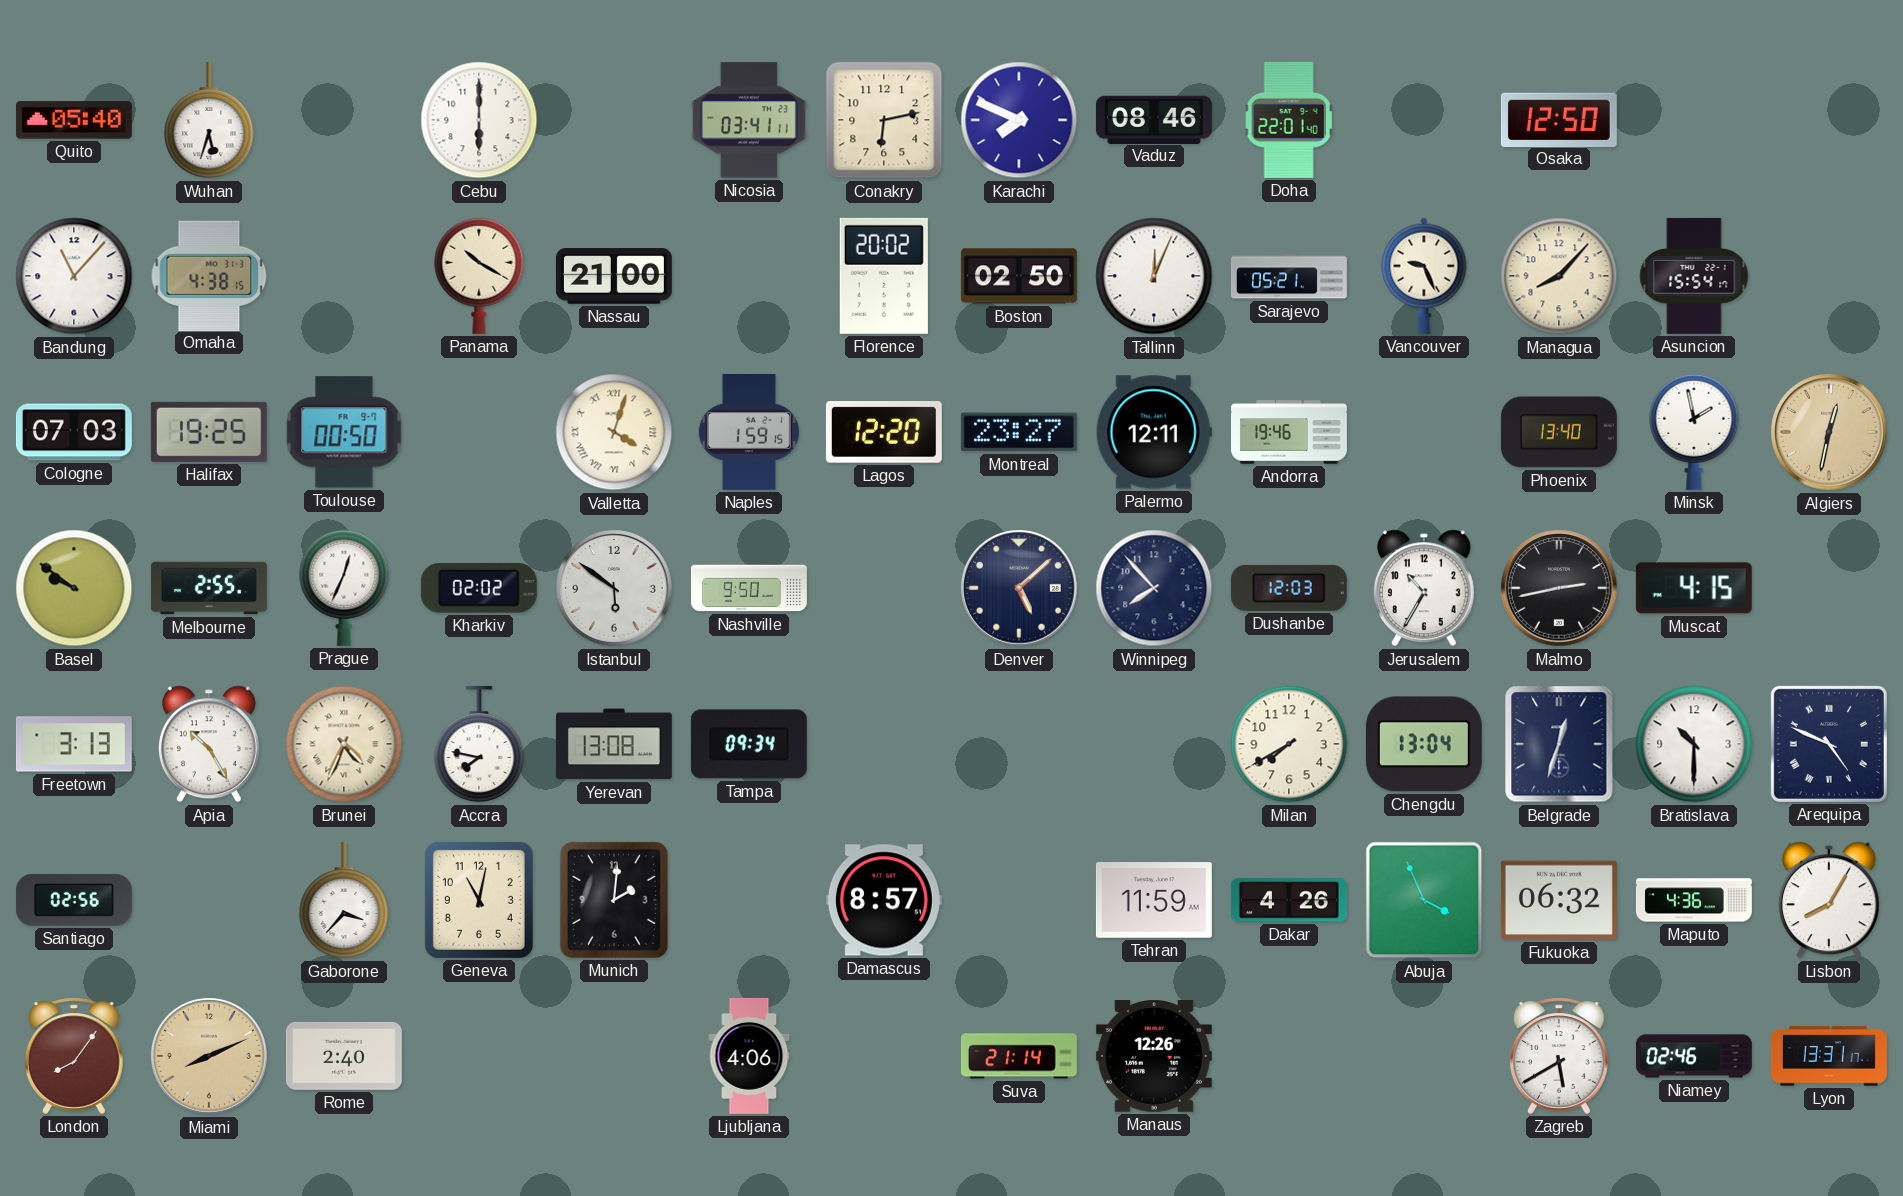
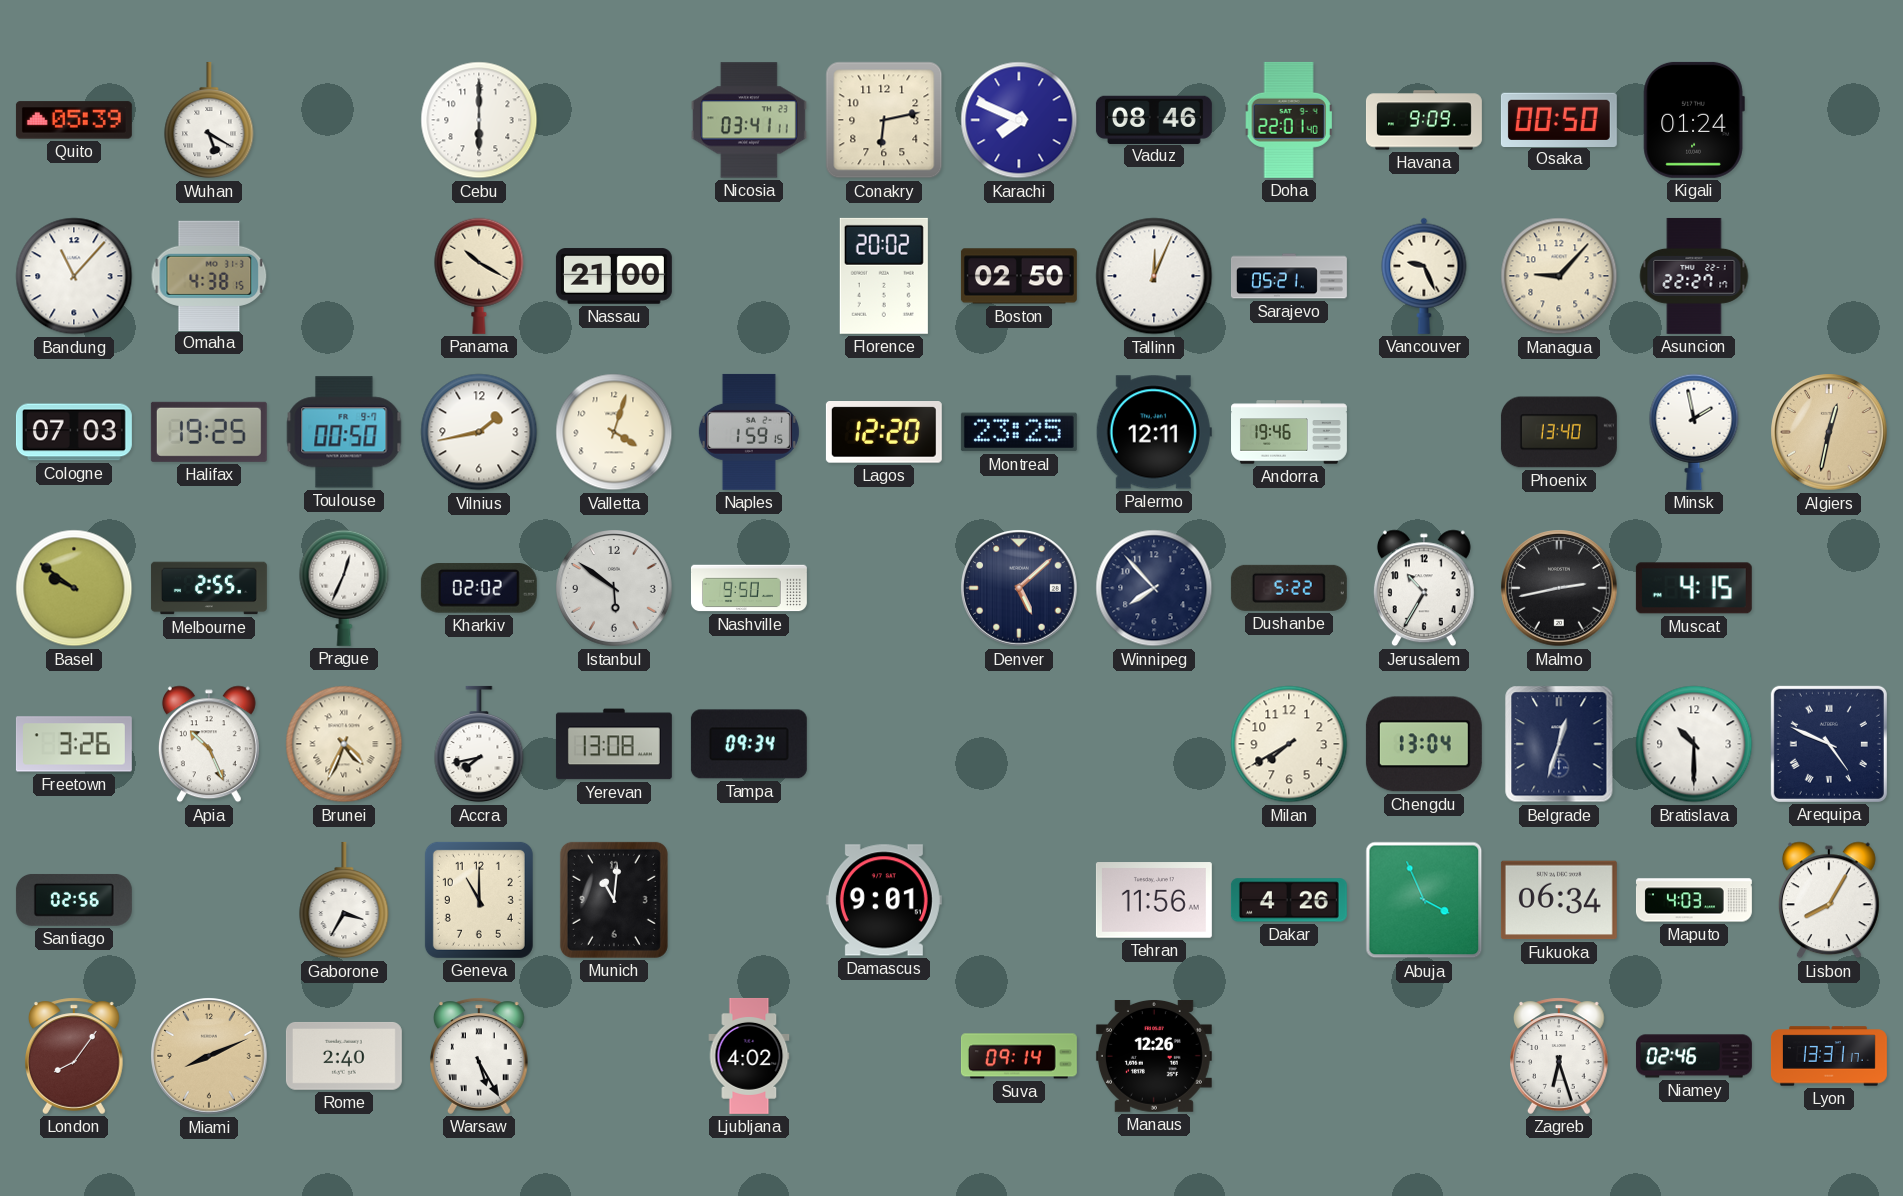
Quito: 05:40 -> 05:39
Wuhan: 5:33 -> 5:20
Havana: none -> 9:09
Osaka: 12:50 -> 00:50
Kigali: none -> 01:24
Managua: 8:07 -> 9:07
Asuncion: 15:54 -> 22:27
Vilnius: none -> 1:43
Valletta numerals: Roman -> Arabic
Montreal: 23:27 -> 23:25
Dushanbe: 12:03 -> 5:22
Freetown: 3:13 -> 3:26
Apia: 10:25 -> 10:26
Accra: 7:47 -> 7:43
Gaborone: 3:37 -> 3:35
Geneva: 11:02 -> 11:00
Munich: 2:01 -> 11:01
Damascus: 8:57 -> 9:01
Tehran: 11:59 -> 11:56
Fukuoka: 06:32 -> 06:34
Maputo: 4:36 -> 4:03
Warsaw: none -> 5:25
Ljubljana: 4:06 -> 4:02
Suva: 21:14 -> 09:14
Zagreb: 5:40 -> 6:27
